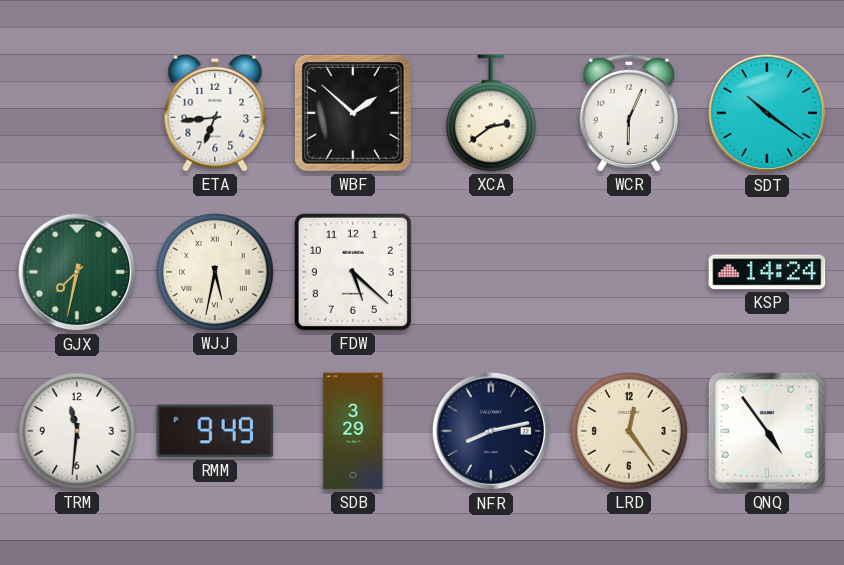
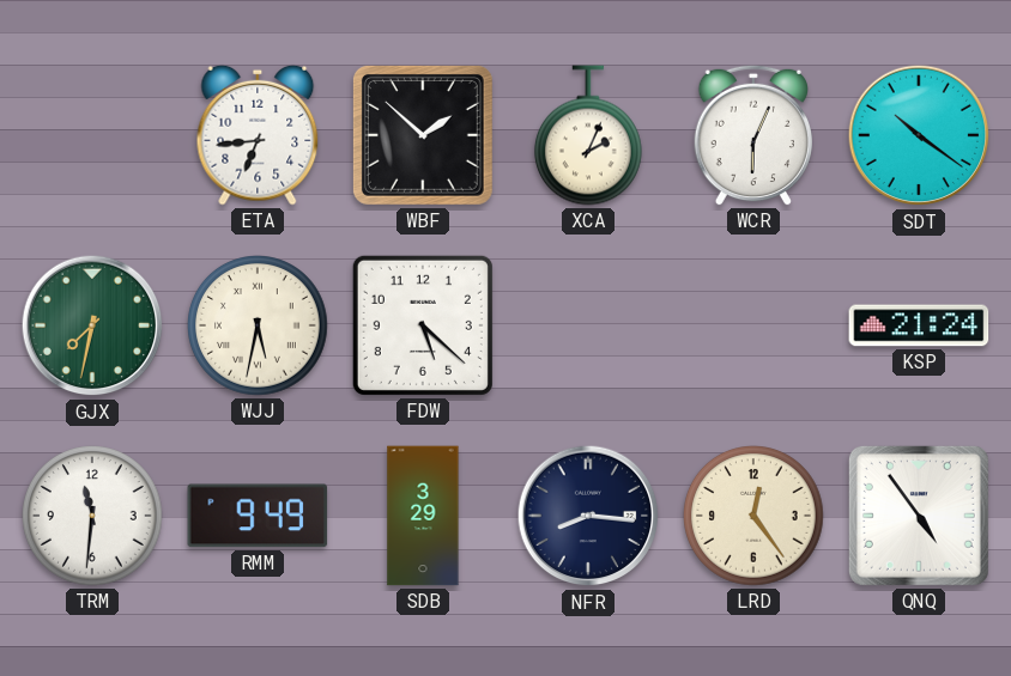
XCA: 2:39 -> 2:04
KSP: 14:24 -> 21:24
NFR: 8:13 -> 8:16
